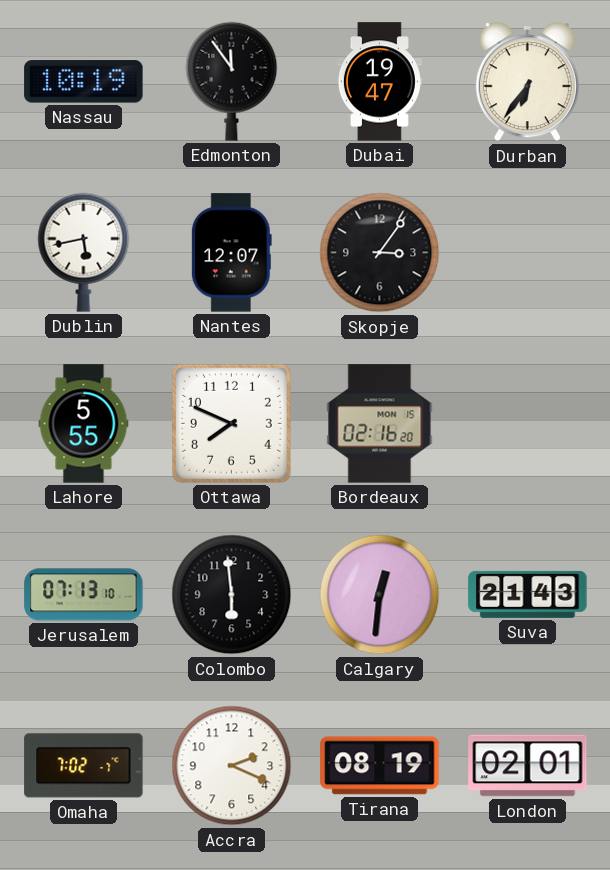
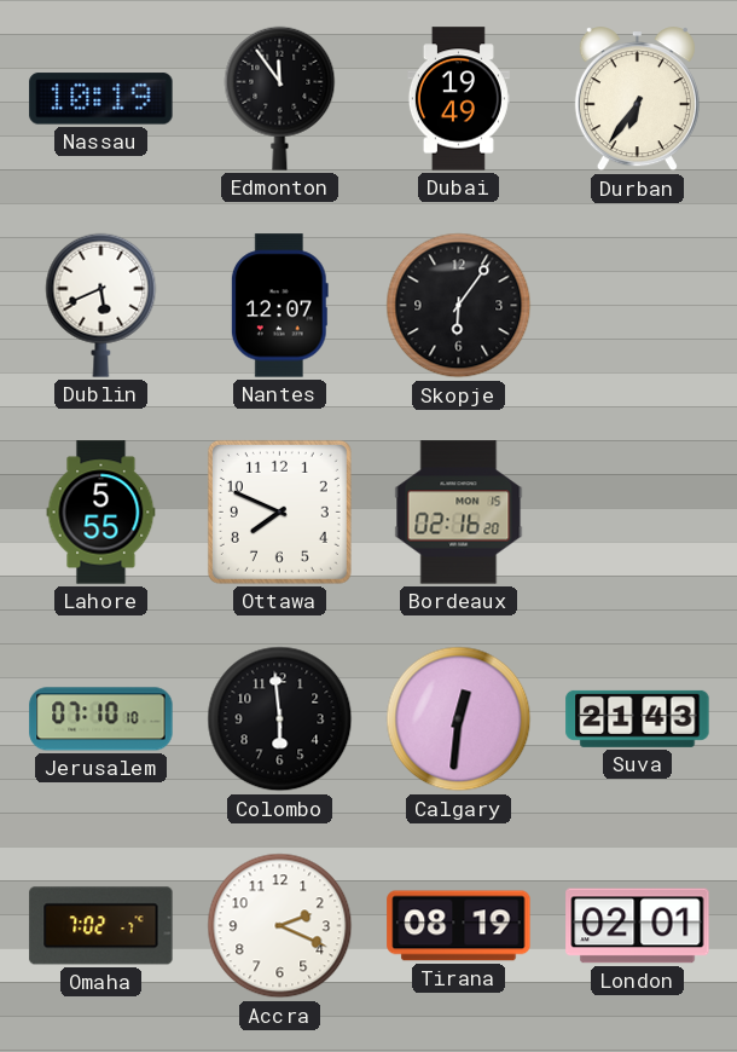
Dubai: 19:47 -> 19:49
Dublin: 5:43 -> 5:41
Skopje: 3:06 -> 6:06
Jerusalem: 07:13 -> 07:10
